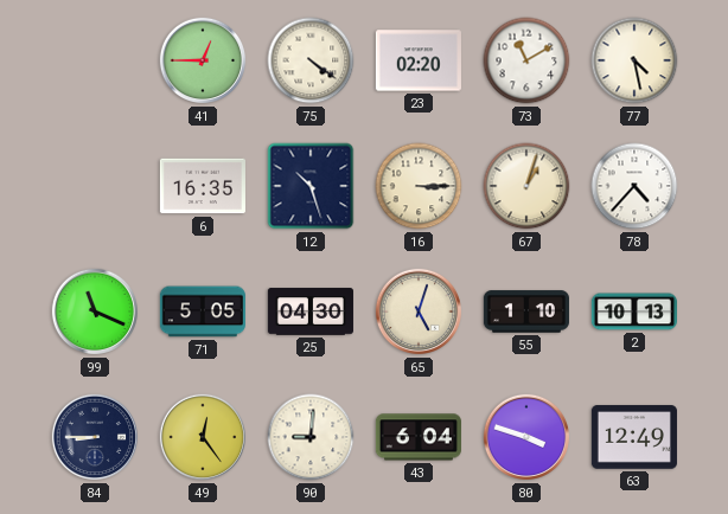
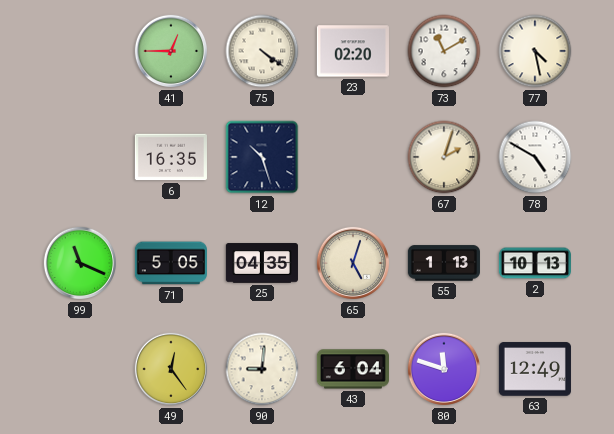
16: 3:15 -> none
67: 1:03 -> 2:03
78: 4:37 -> 4:50
25: 04:30 -> 04:35
55: 1:10 -> 1:13
84: 8:45 -> none
80: 3:48 -> 11:48
